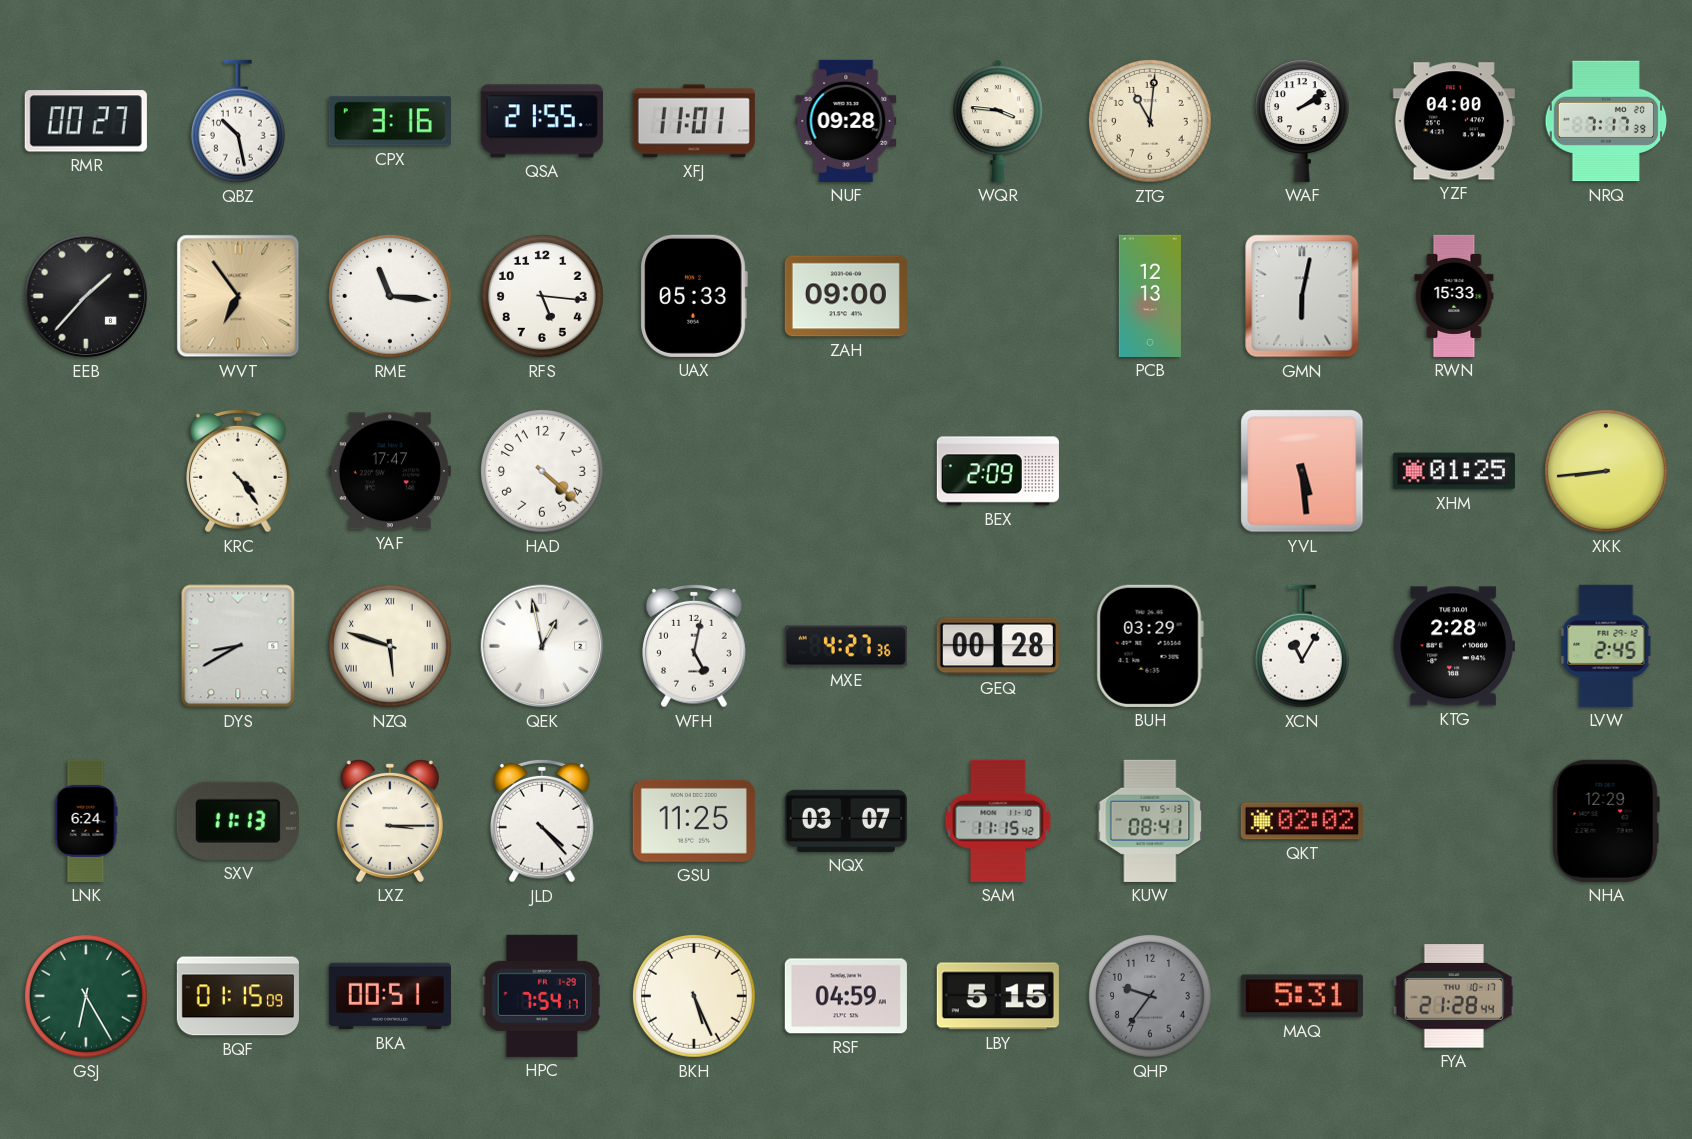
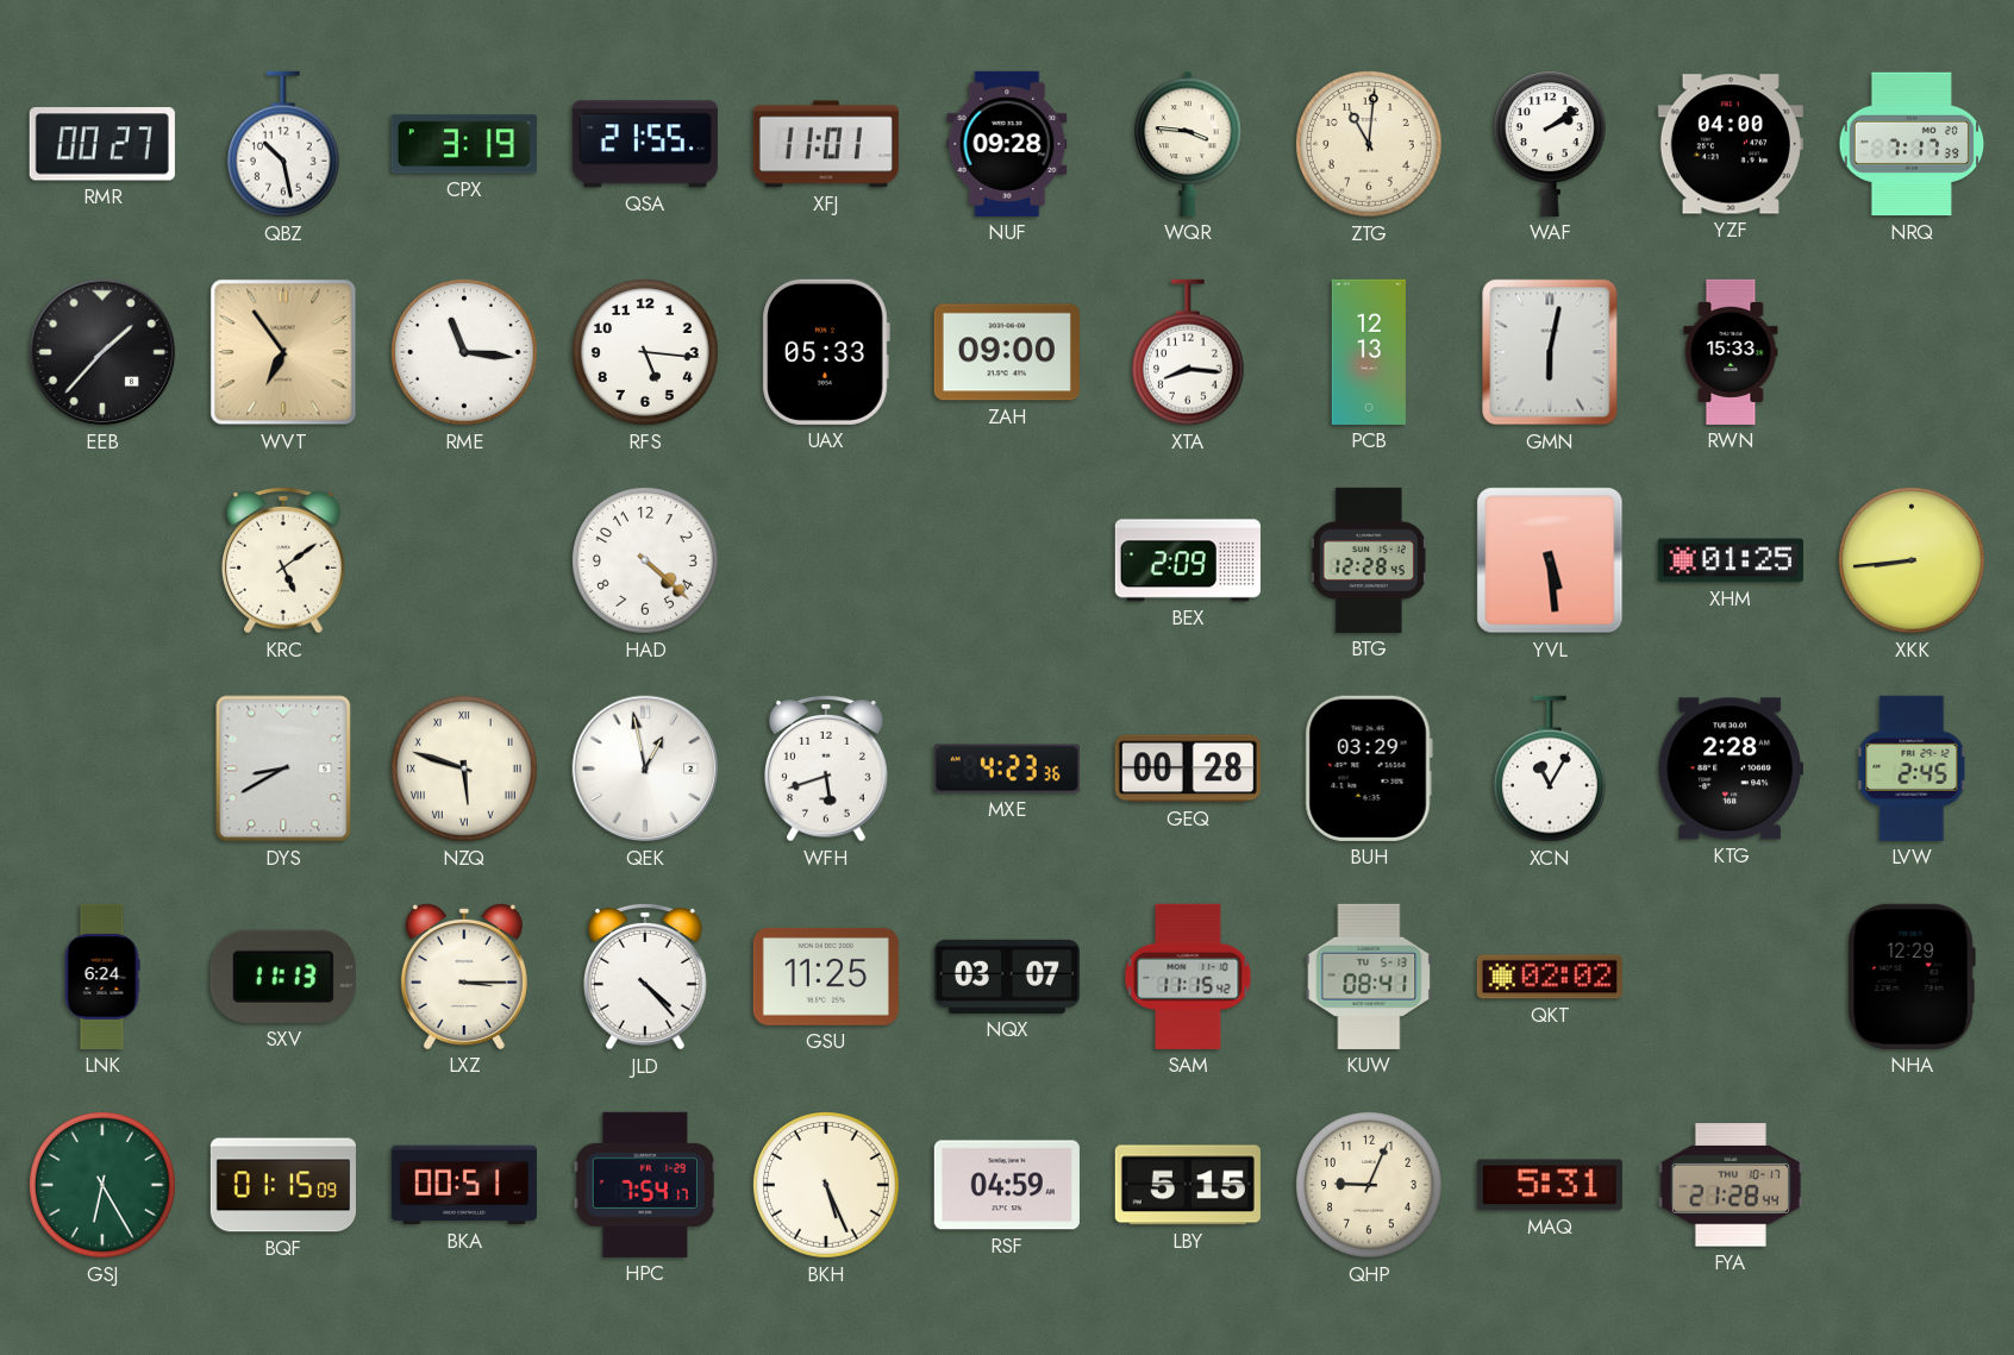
CPX: 3:16 -> 3:19
XTA: none -> 8:16
KRC: 4:24 -> 5:09
YAF: 17:47 -> none
BTG: none -> 12:28
WFH: 5:02 -> 5:42
MXE: 4:27 -> 4:23
QHP: 9:36 -> 9:04
QHP dial: grey -> cream
